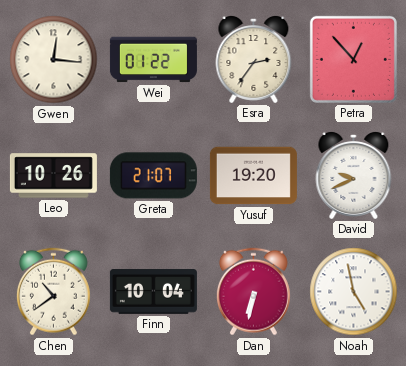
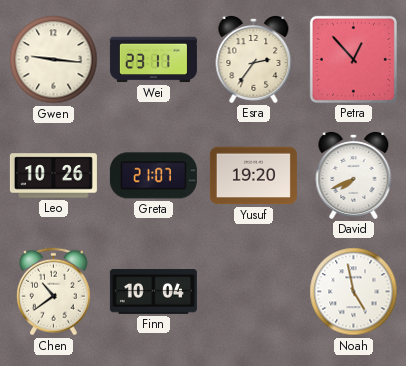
Gwen: 12:16 -> 9:16
Wei: 01:22 -> 23:11
David: 9:41 -> 7:41
Dan: 6:32 -> none
